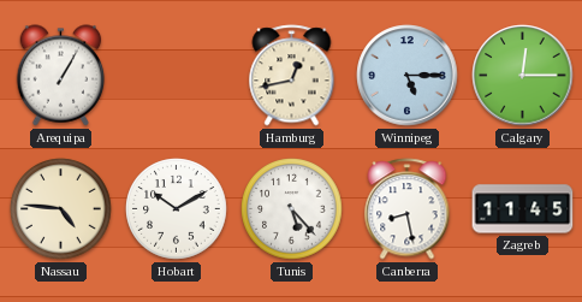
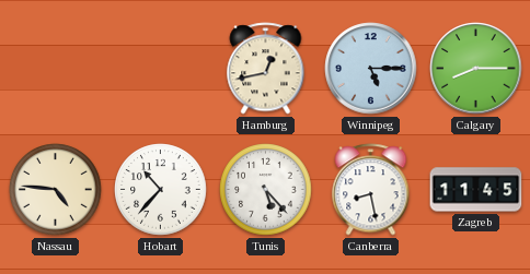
Arequipa: 1:05 -> none
Calgary: 12:15 -> 8:15
Hobart: 10:10 -> 10:37
